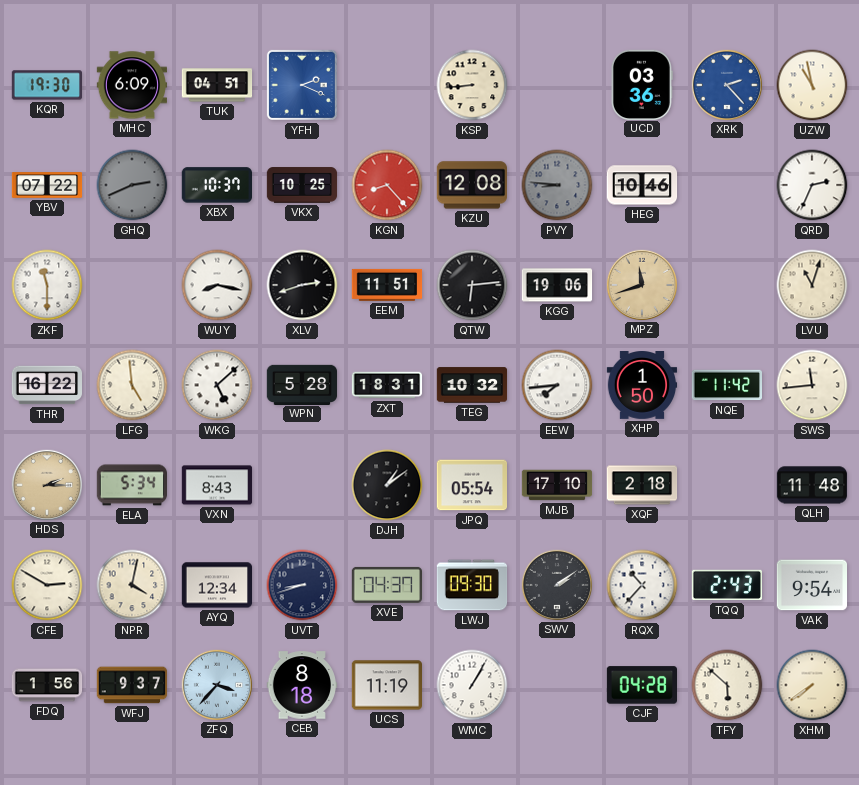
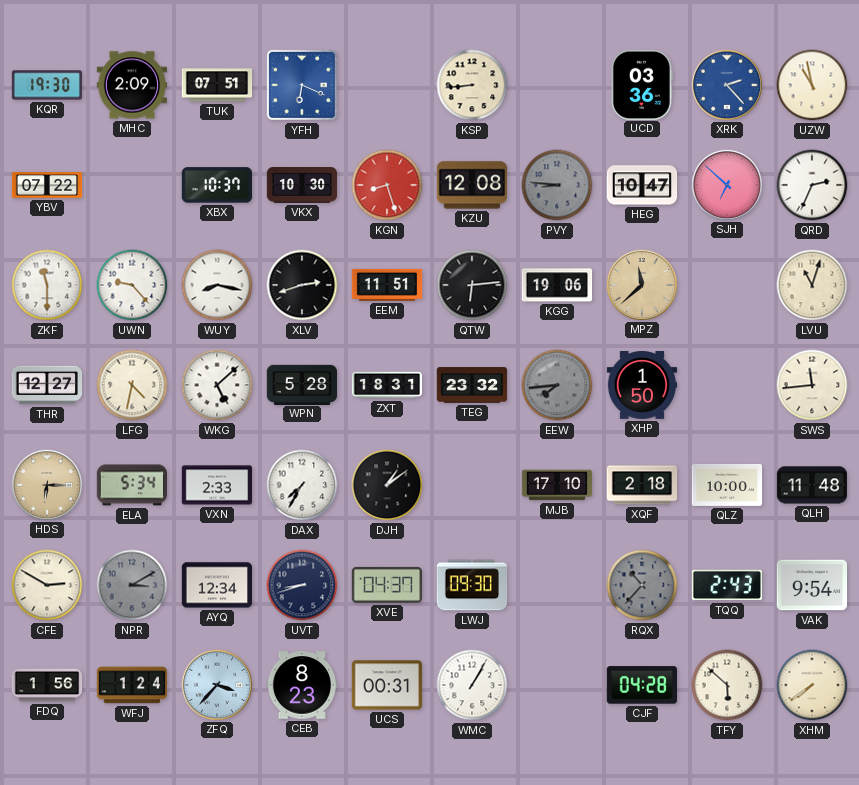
MHC: 6:09 -> 2:09
TUK: 04:51 -> 07:51
YFH: 2:19 -> 6:19
GHQ: 2:41 -> none
VKX: 10:25 -> 10:30
KGN: 8:23 -> 8:27
HEG: 10:46 -> 10:47
SJH: none -> 6:52
UWN: none -> 9:23
MPZ: 11:42 -> 11:38
THR: 16:22 -> 12:27
LFG: 4:59 -> 4:32
TEG: 10:32 -> 23:32
EEW dial: white -> grey
NQE: 11:42 -> none
HDS: 2:15 -> 6:15
VXN: 8:43 -> 2:33
DAX: none -> 7:35
JPQ: 05:54 -> none
QLZ: none -> 10:00
NPR: 4:02 -> 3:10
NPR dial: cream -> grey
SWV: 2:09 -> none
RQX dial: white -> grey
WFJ: 9:37 -> 1:24
CEB: 8:18 -> 8:23
UCS: 11:19 -> 00:31
